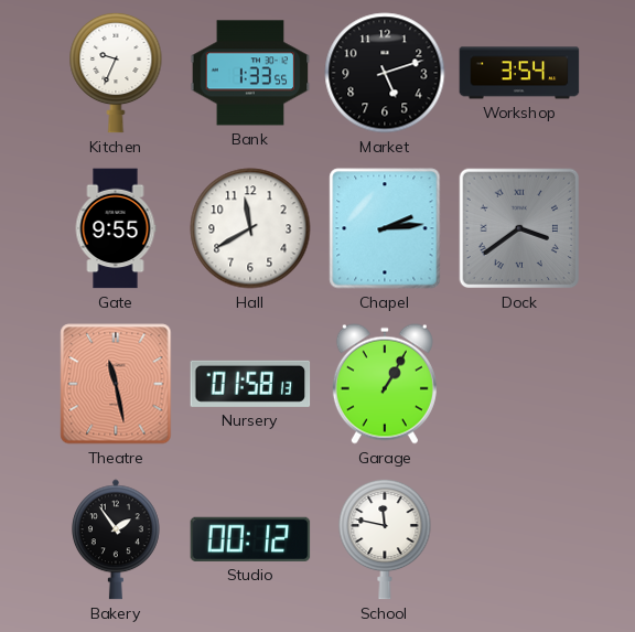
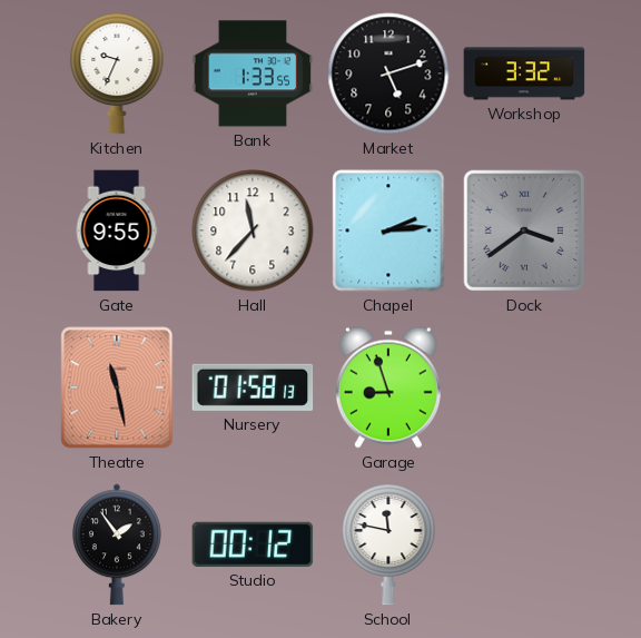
Workshop: 3:54 -> 3:32
Hall: 11:40 -> 11:37
Garage: 1:05 -> 8:57
